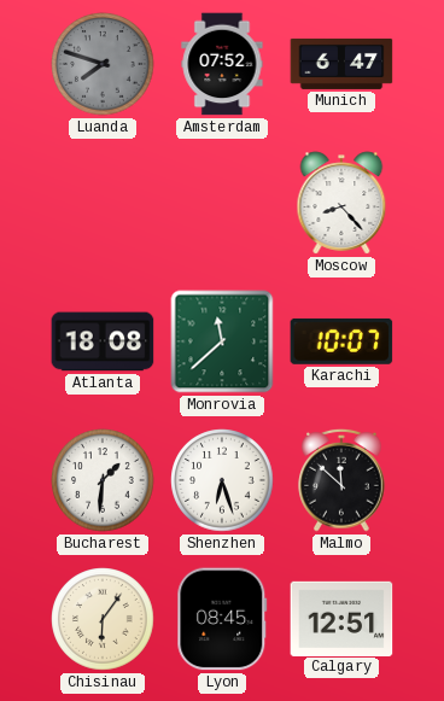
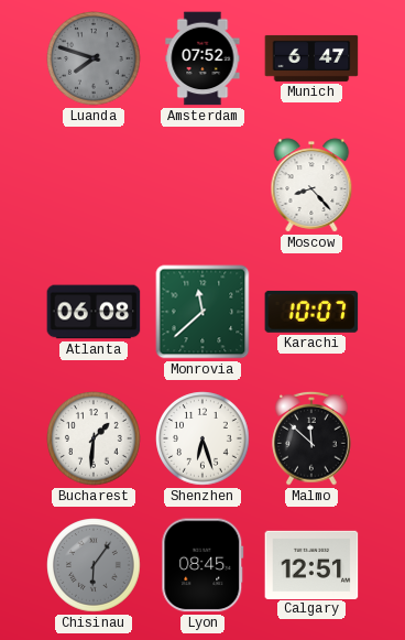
Atlanta: 18:08 -> 06:08
Chisinau dial: cream -> grey
